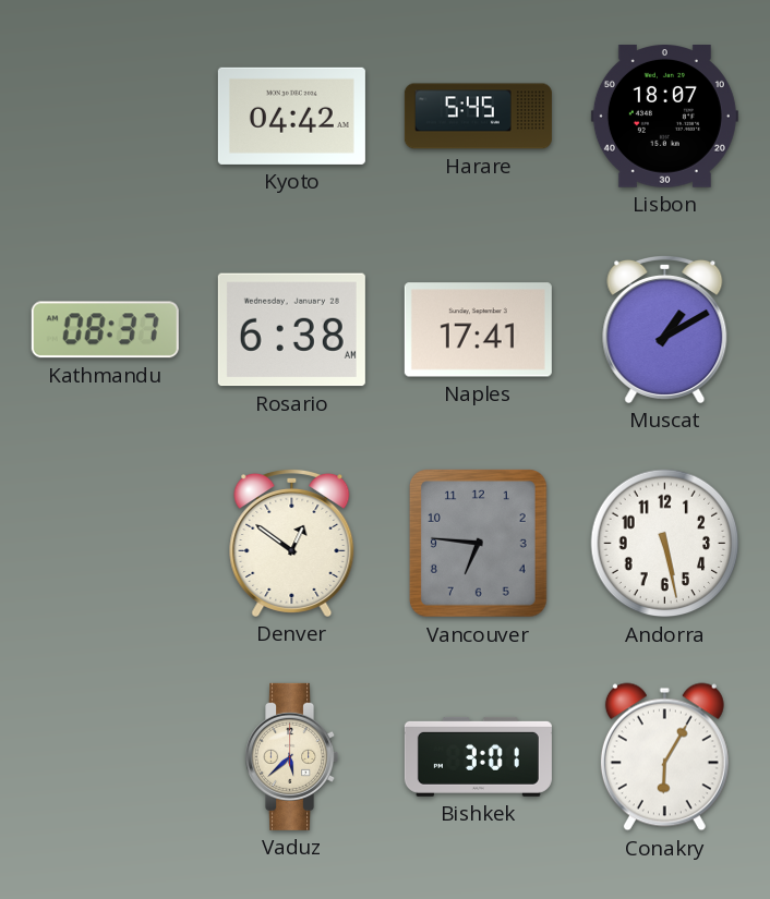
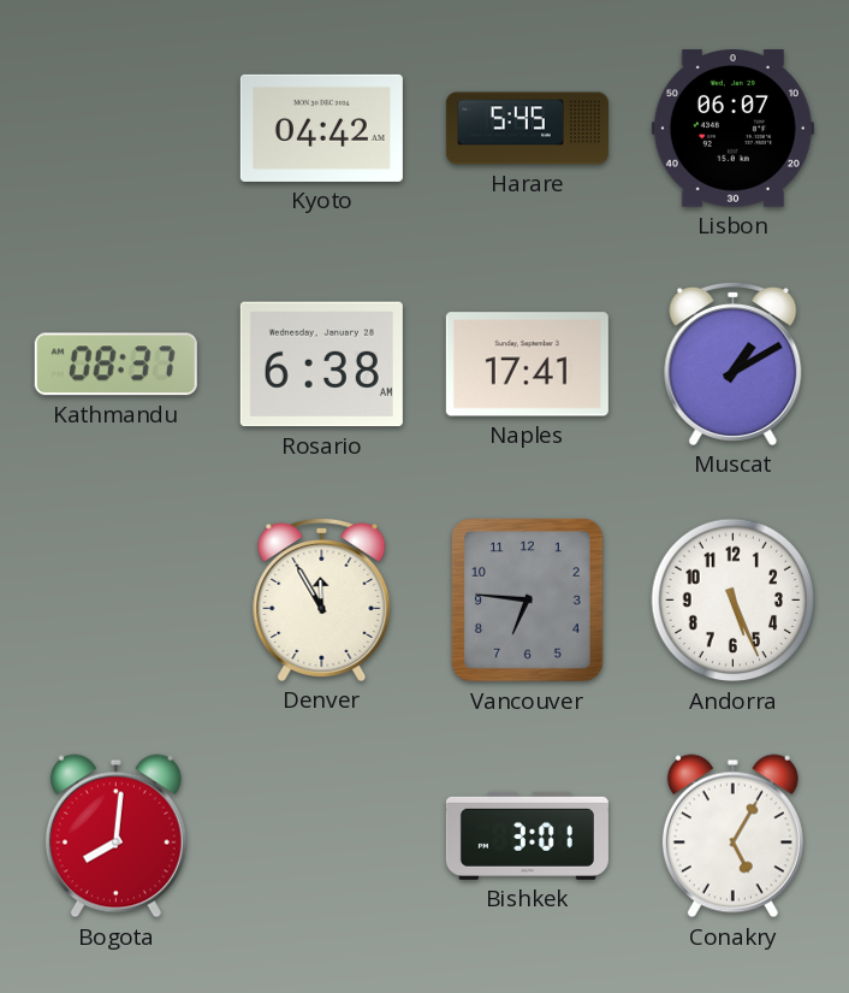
Lisbon: 18:07 -> 06:07
Denver: 12:51 -> 11:55
Andorra: 5:28 -> 5:26
Bogota: none -> 8:01
Vaduz: 5:38 -> none
Conakry: 6:05 -> 5:05
